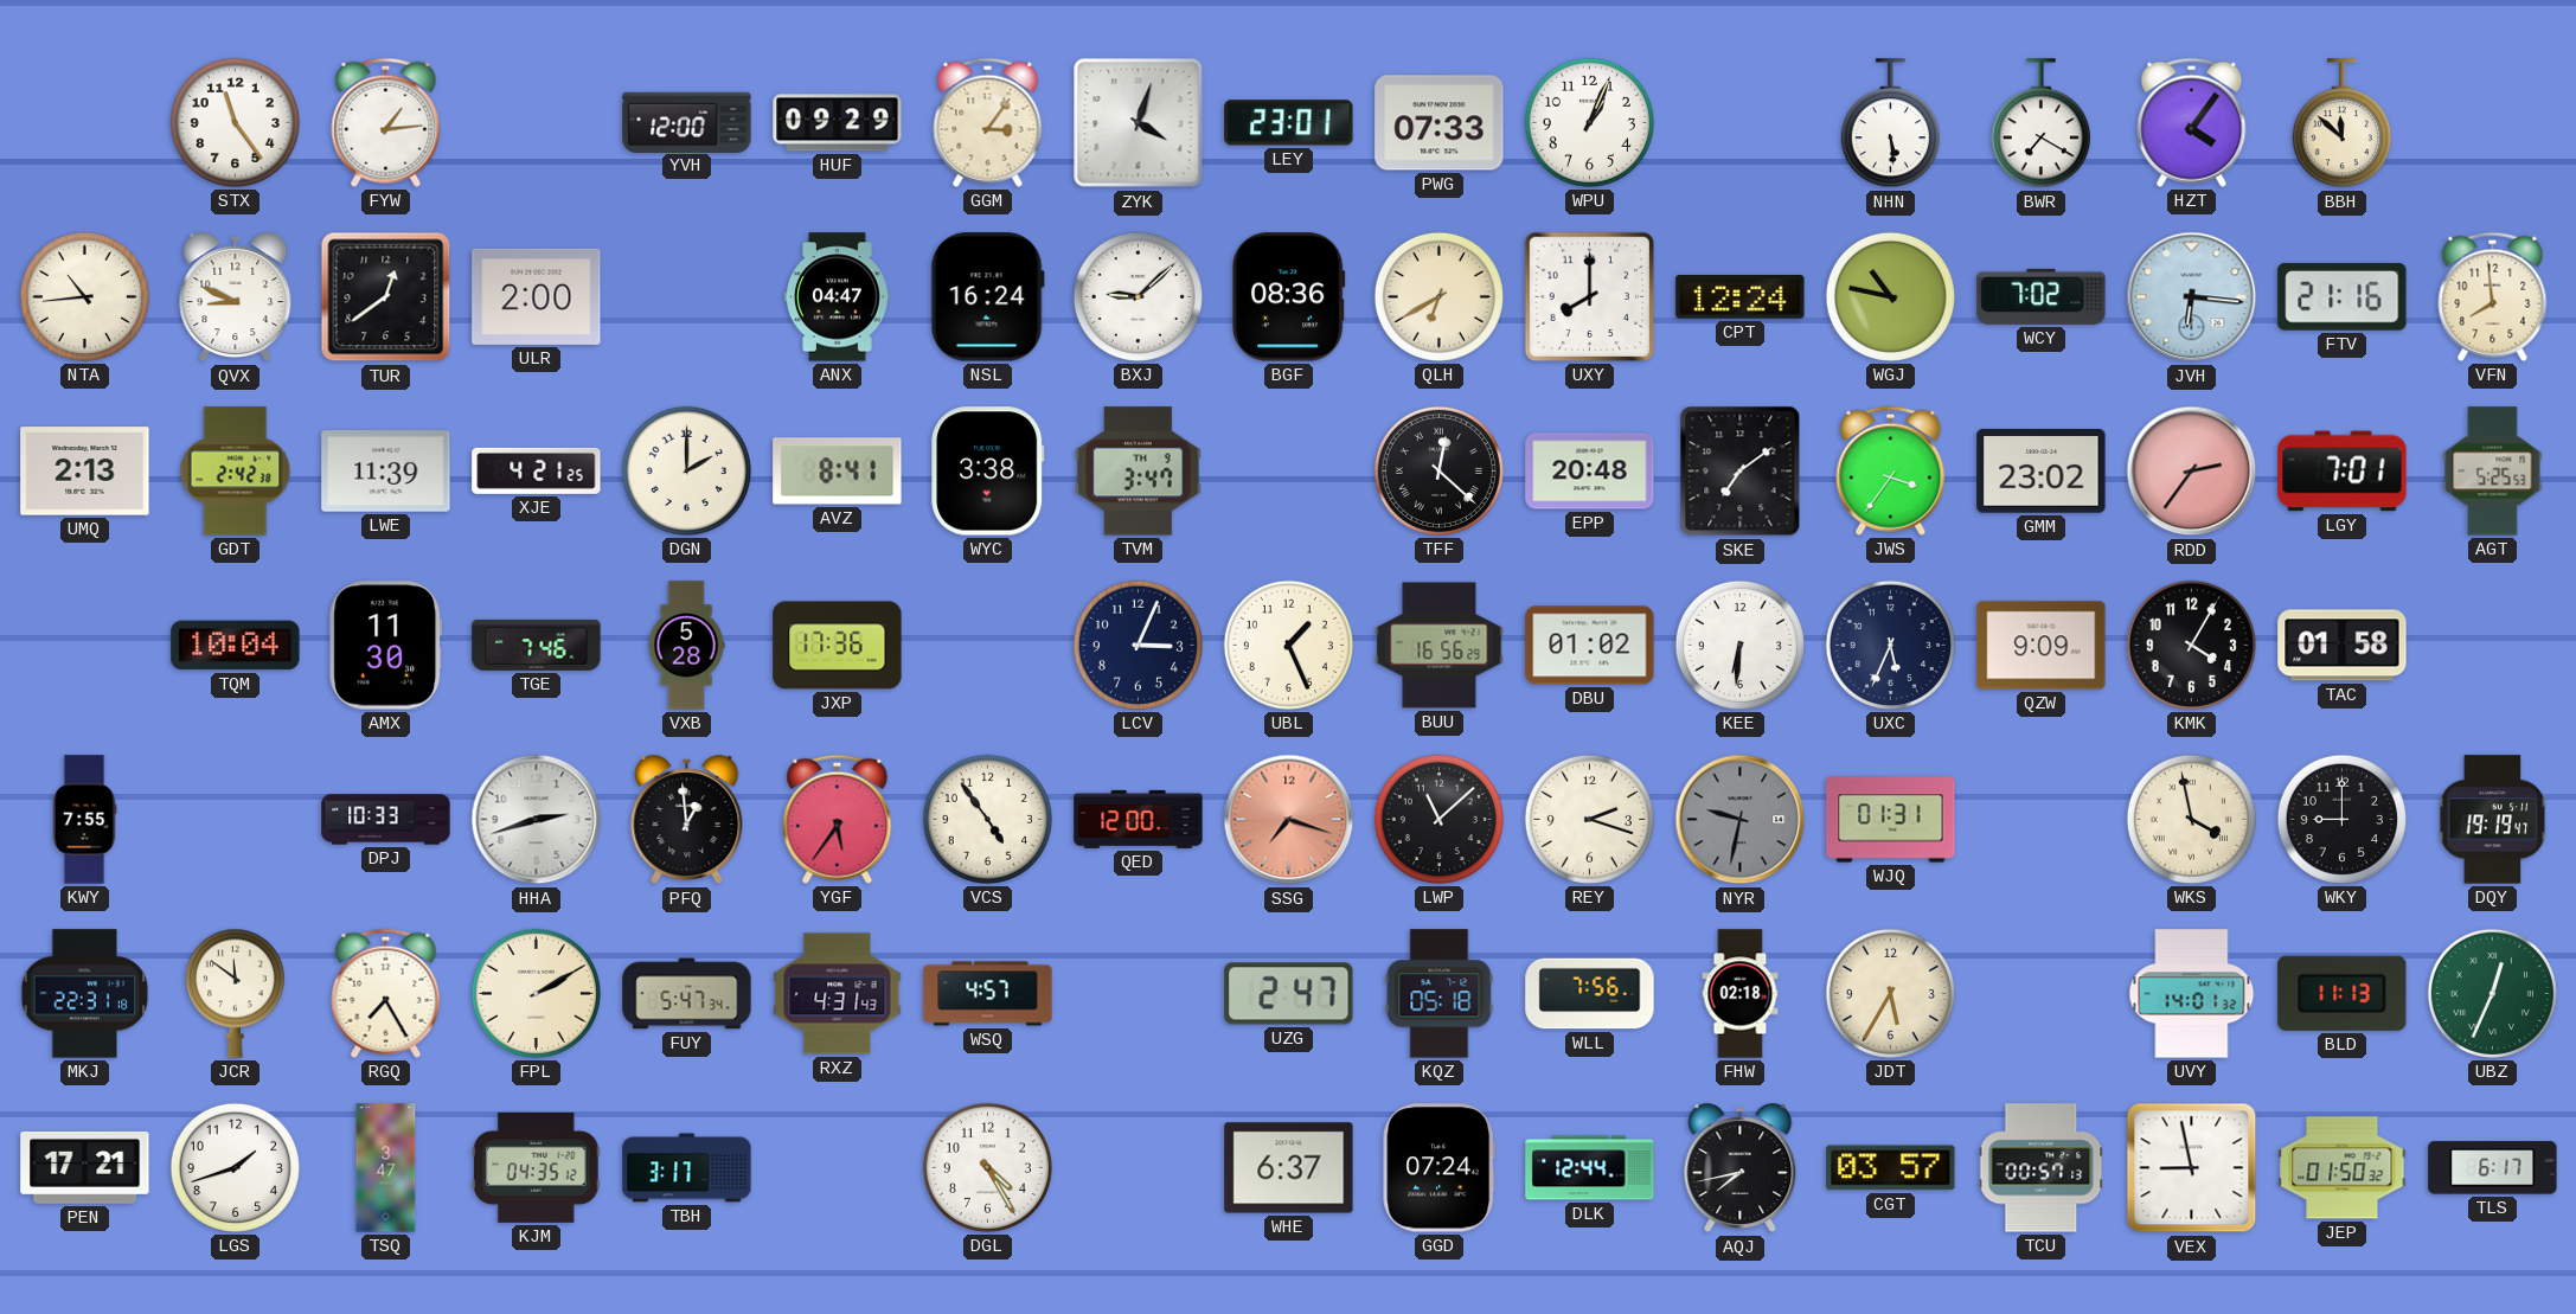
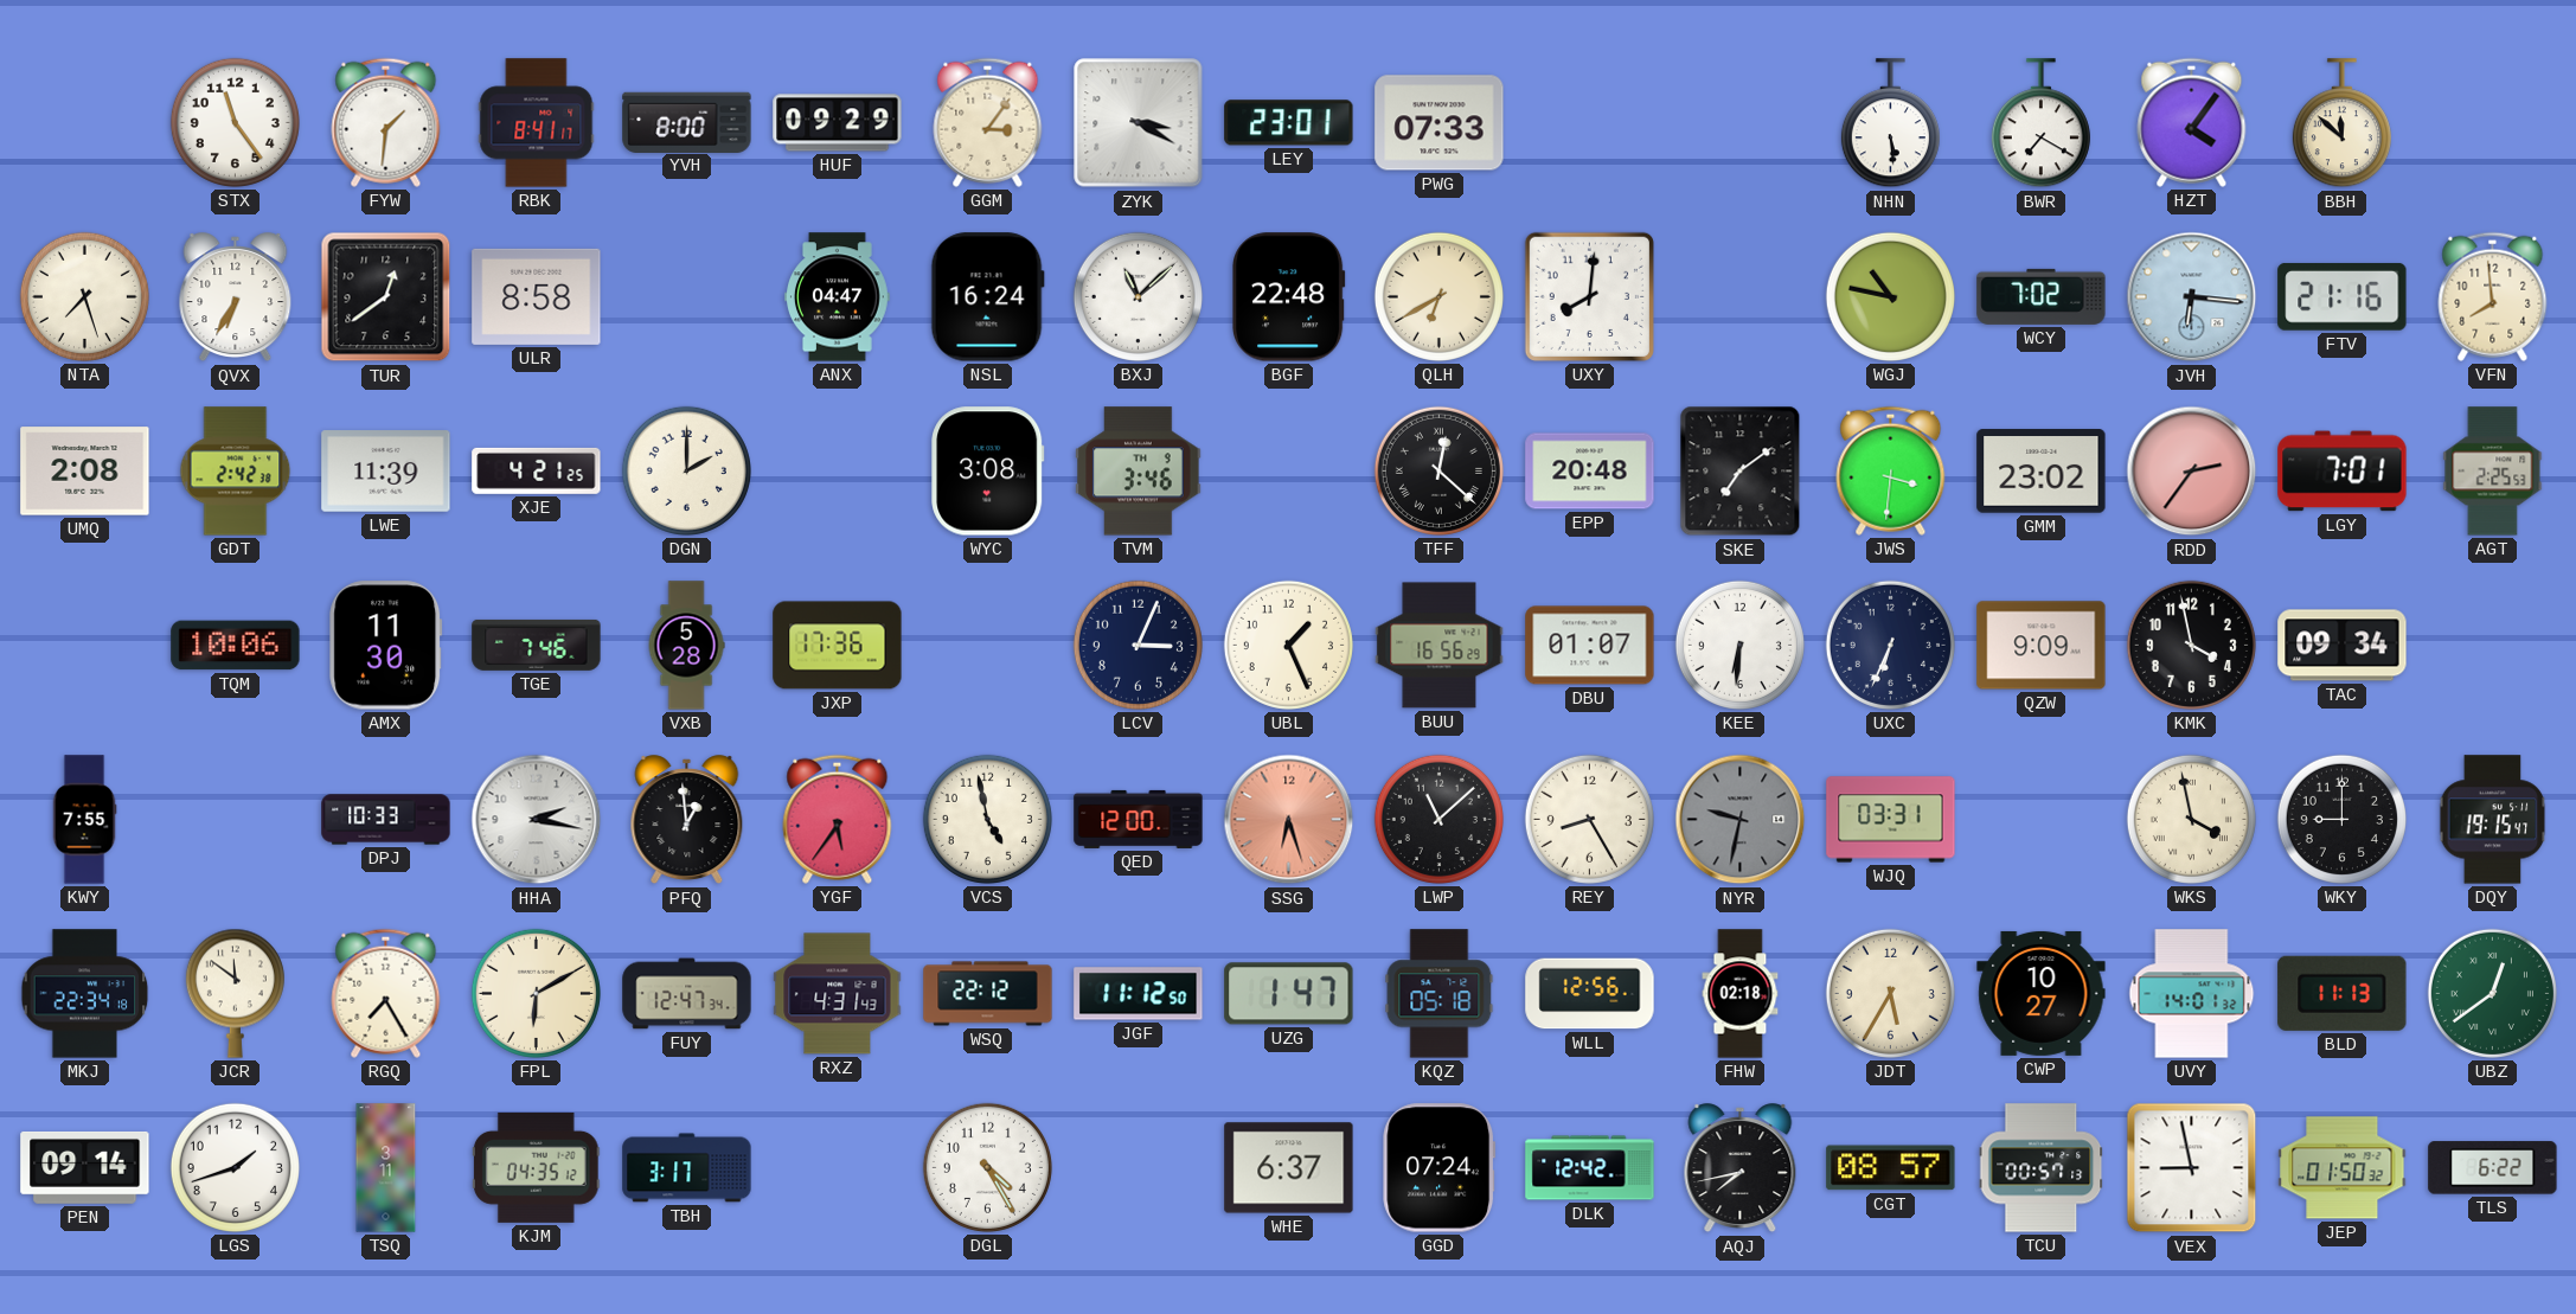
FYW: 1:14 -> 1:31
RBK: none -> 8:41
YVH: 12:00 -> 8:00
ZYK: 4:03 -> 3:20
WPU: 1:04 -> none
NTA: 10:44 -> 7:27
QVX: 8:49 -> 6:35
ULR: 2:00 -> 8:58
BXJ: 9:08 -> 11:08
BGF: 08:36 -> 22:48
UXY: 8:00 -> 8:01
CPT: 12:24 -> none
UMQ: 2:13 -> 2:08
AVZ: 8:41 -> none
WYC: 3:38 -> 3:08
TVM: 3:47 -> 3:46
JWS: 3:36 -> 3:31
AGT: 5:25 -> 2:25
TQM: 10:04 -> 10:06
DBU: 01:02 -> 01:07
UXC: 5:34 -> 6:34
KMK: 4:05 -> 3:58
TAC: 01:58 -> 09:34
HHA: 2:42 -> 2:17
VCS: 4:54 -> 4:58
SSG: 7:18 -> 6:27
REY: 2:18 -> 8:25
WJQ: 01:31 -> 03:31
DQY: 19:19 -> 19:15
MKJ: 22:31 -> 22:34
FPL: 2:10 -> 6:10
FUY: 5:47 -> 12:47
WSQ: 4:57 -> 22:12
JGF: none -> 11:12
UZG: 2:47 -> 1:47
WLL: 7:56 -> 12:56
CWP: none -> 10:27
UBZ: 12:34 -> 12:39
PEN: 17:21 -> 09:14
TSQ: 3:47 -> 3:11
DLK: 12:44 -> 12:42
CGT: 03:57 -> 08:57
TLS: 6:17 -> 6:22
